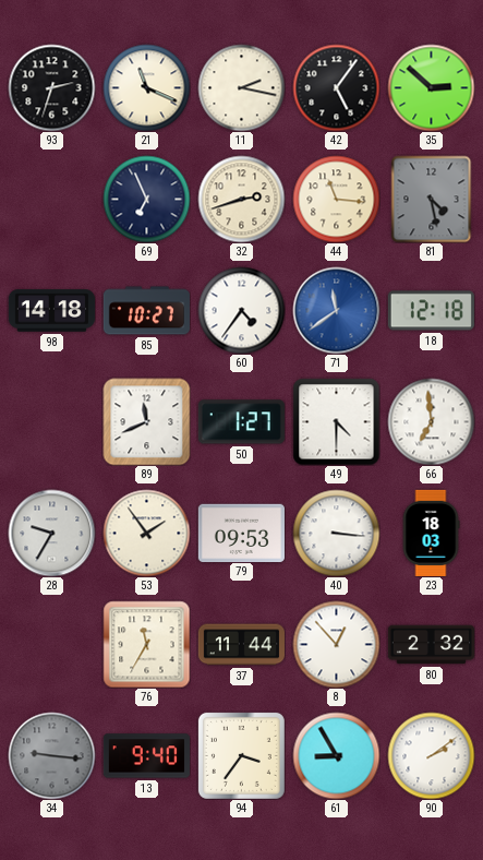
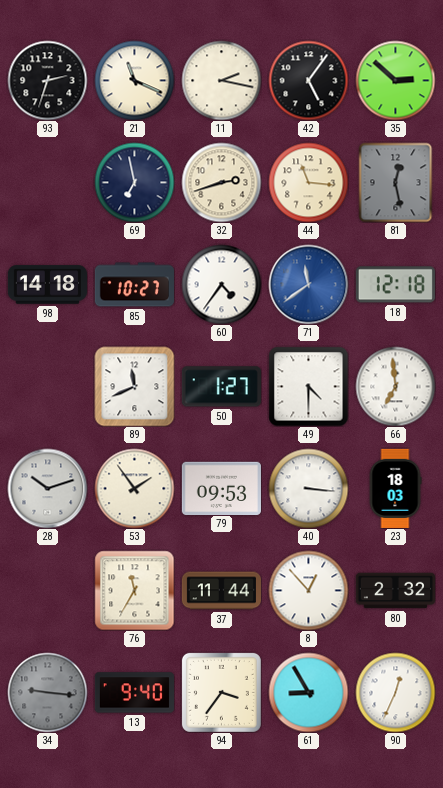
69: 6:56 -> 6:58
81: 4:28 -> 12:28
28: 9:35 -> 10:12
90: 2:09 -> 12:34
